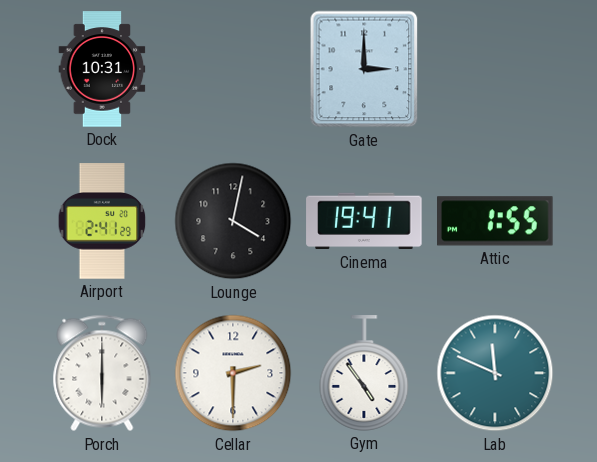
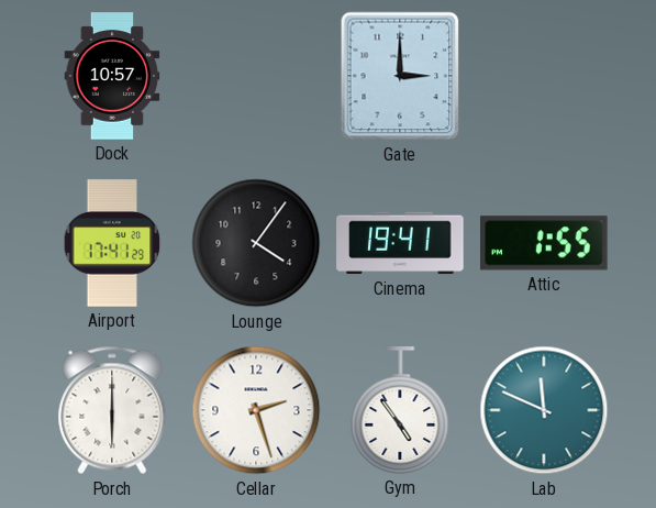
Dock: 10:31 -> 10:57
Airport: 2:41 -> 17:41
Lounge: 4:02 -> 4:06
Cellar: 2:30 -> 2:27
